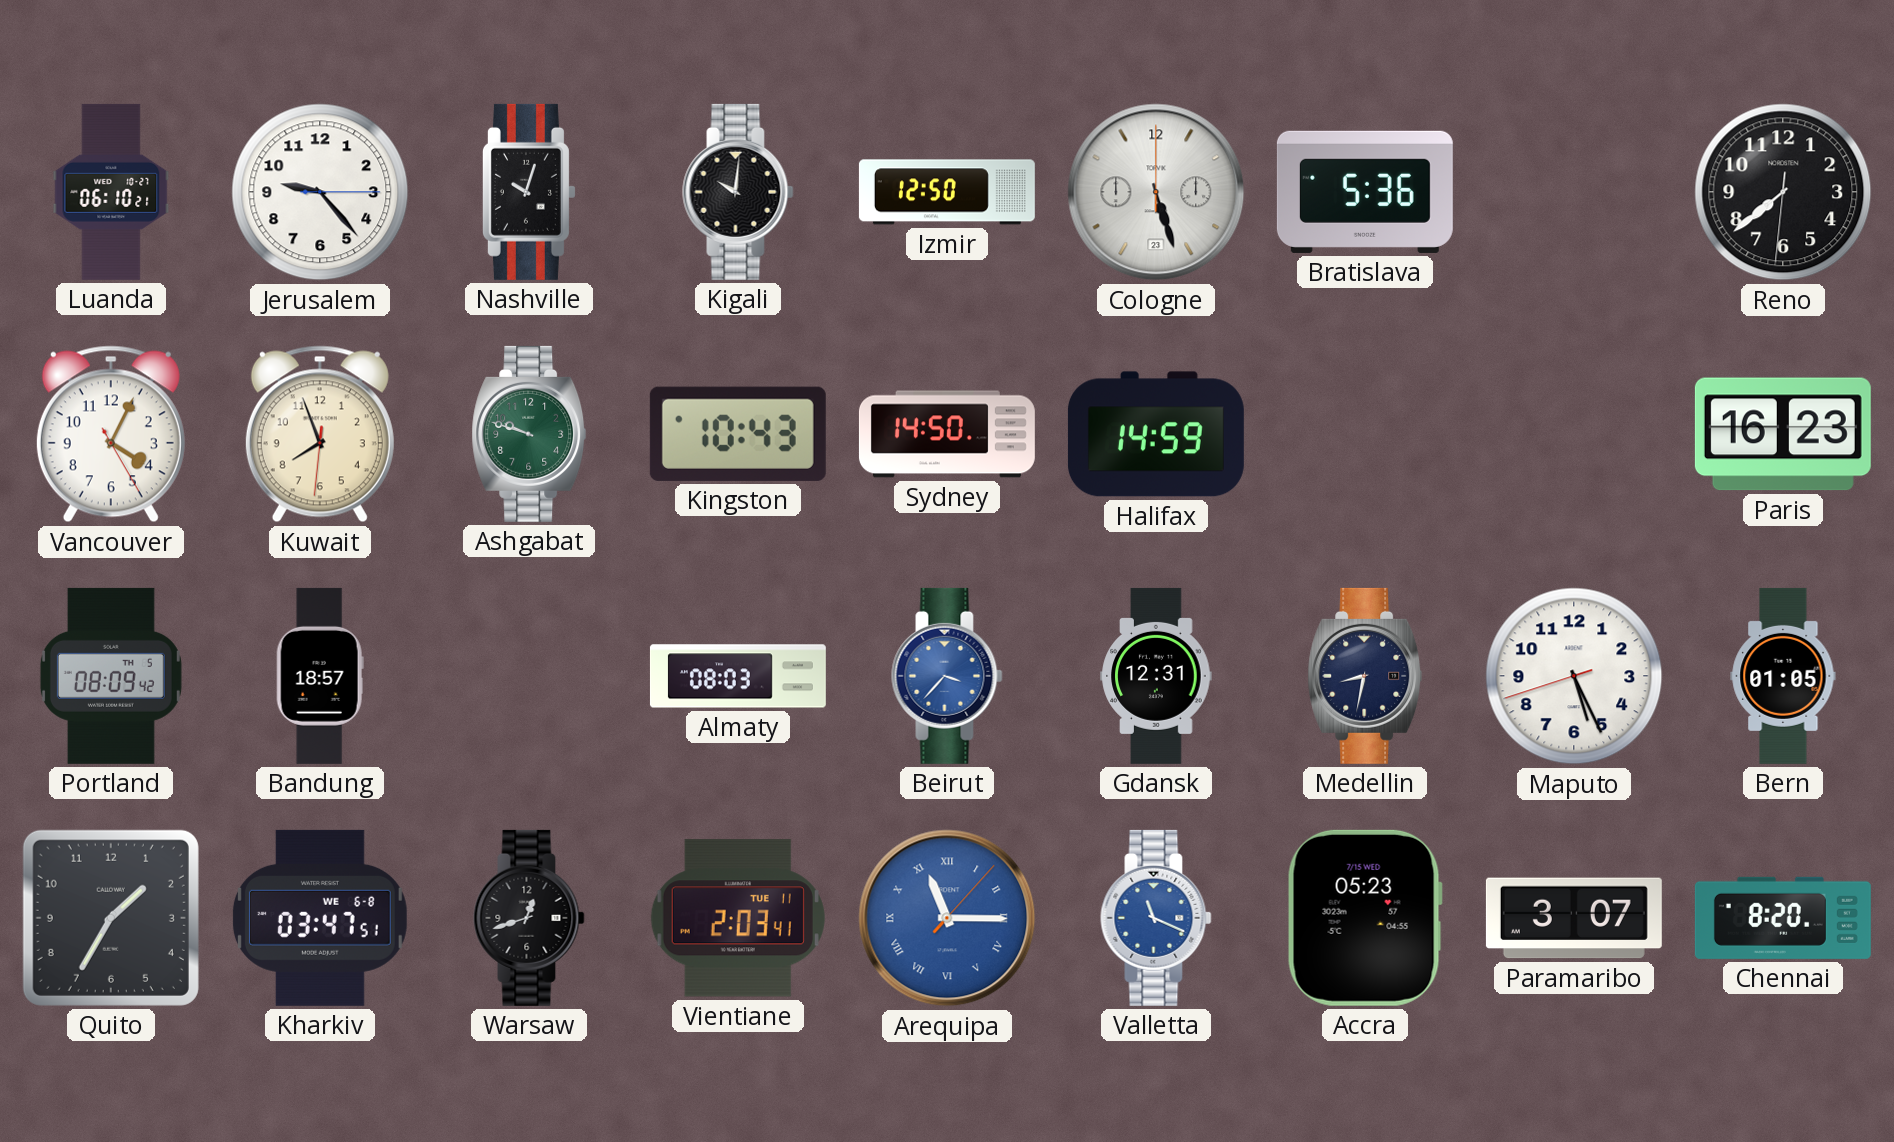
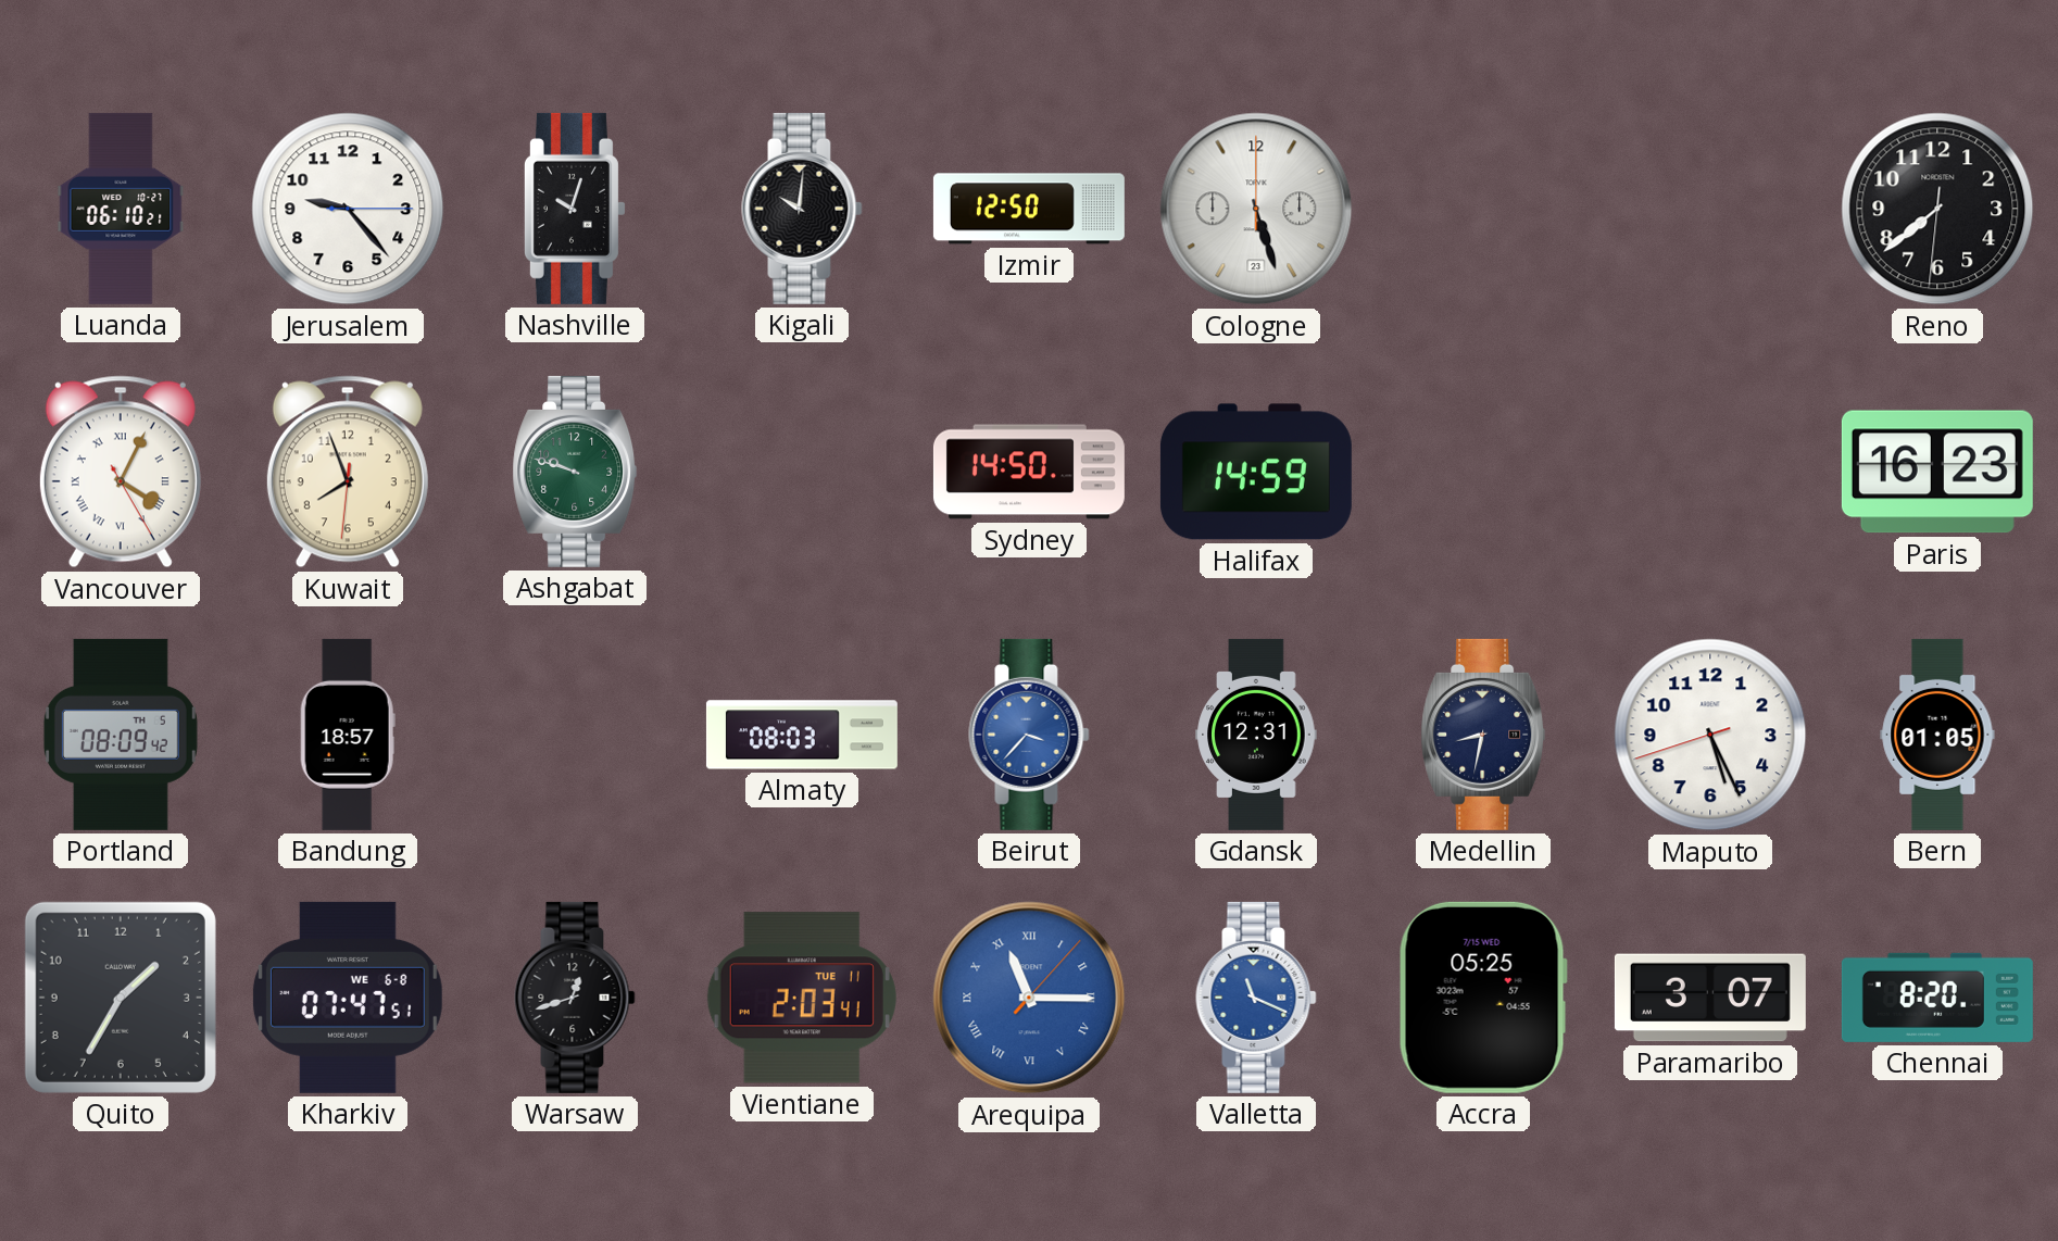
Bratislava: 5:36 -> none
Vancouver numerals: Arabic -> Roman
Kingston: 10:43 -> none
Kharkiv: 03:47 -> 07:47
Accra: 05:23 -> 05:25
